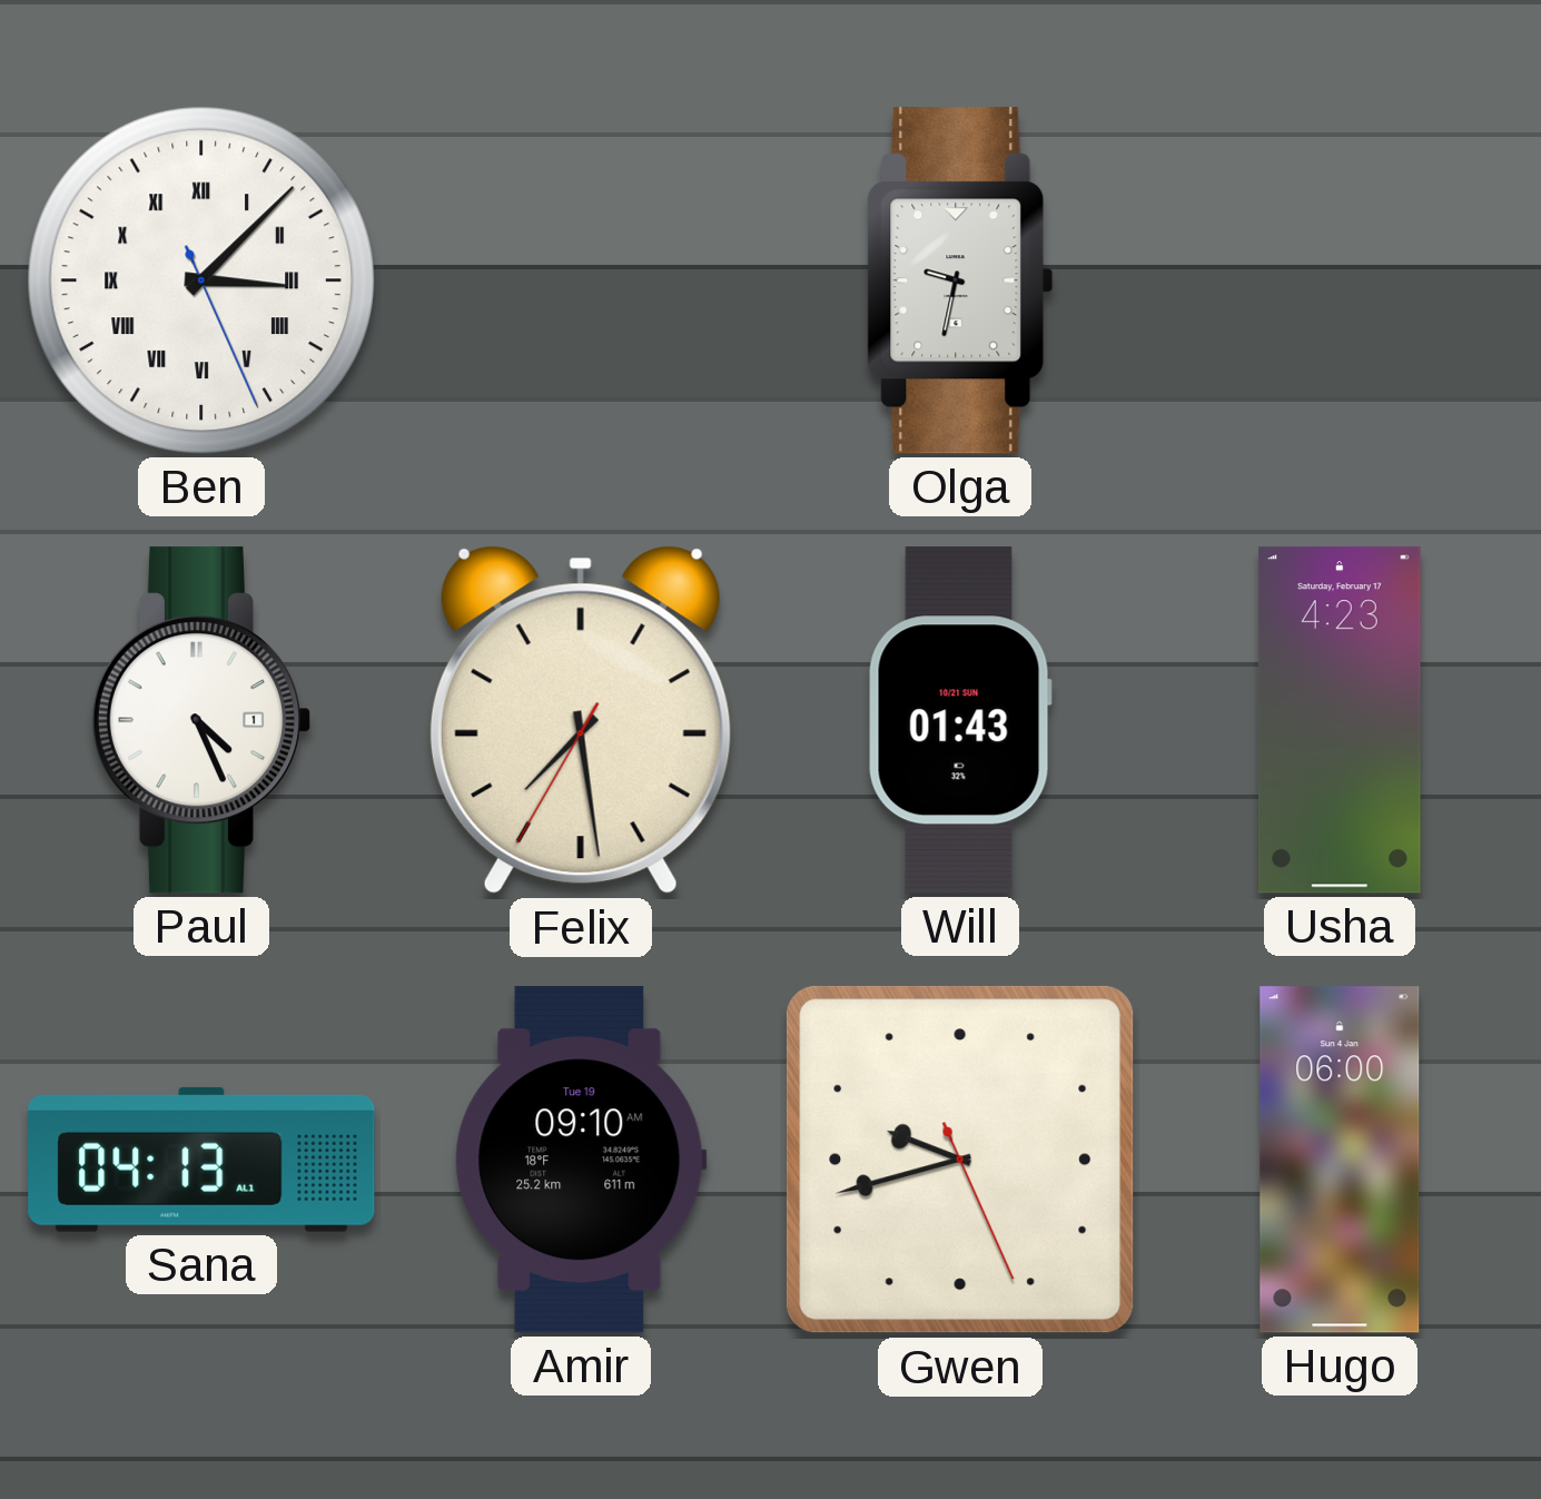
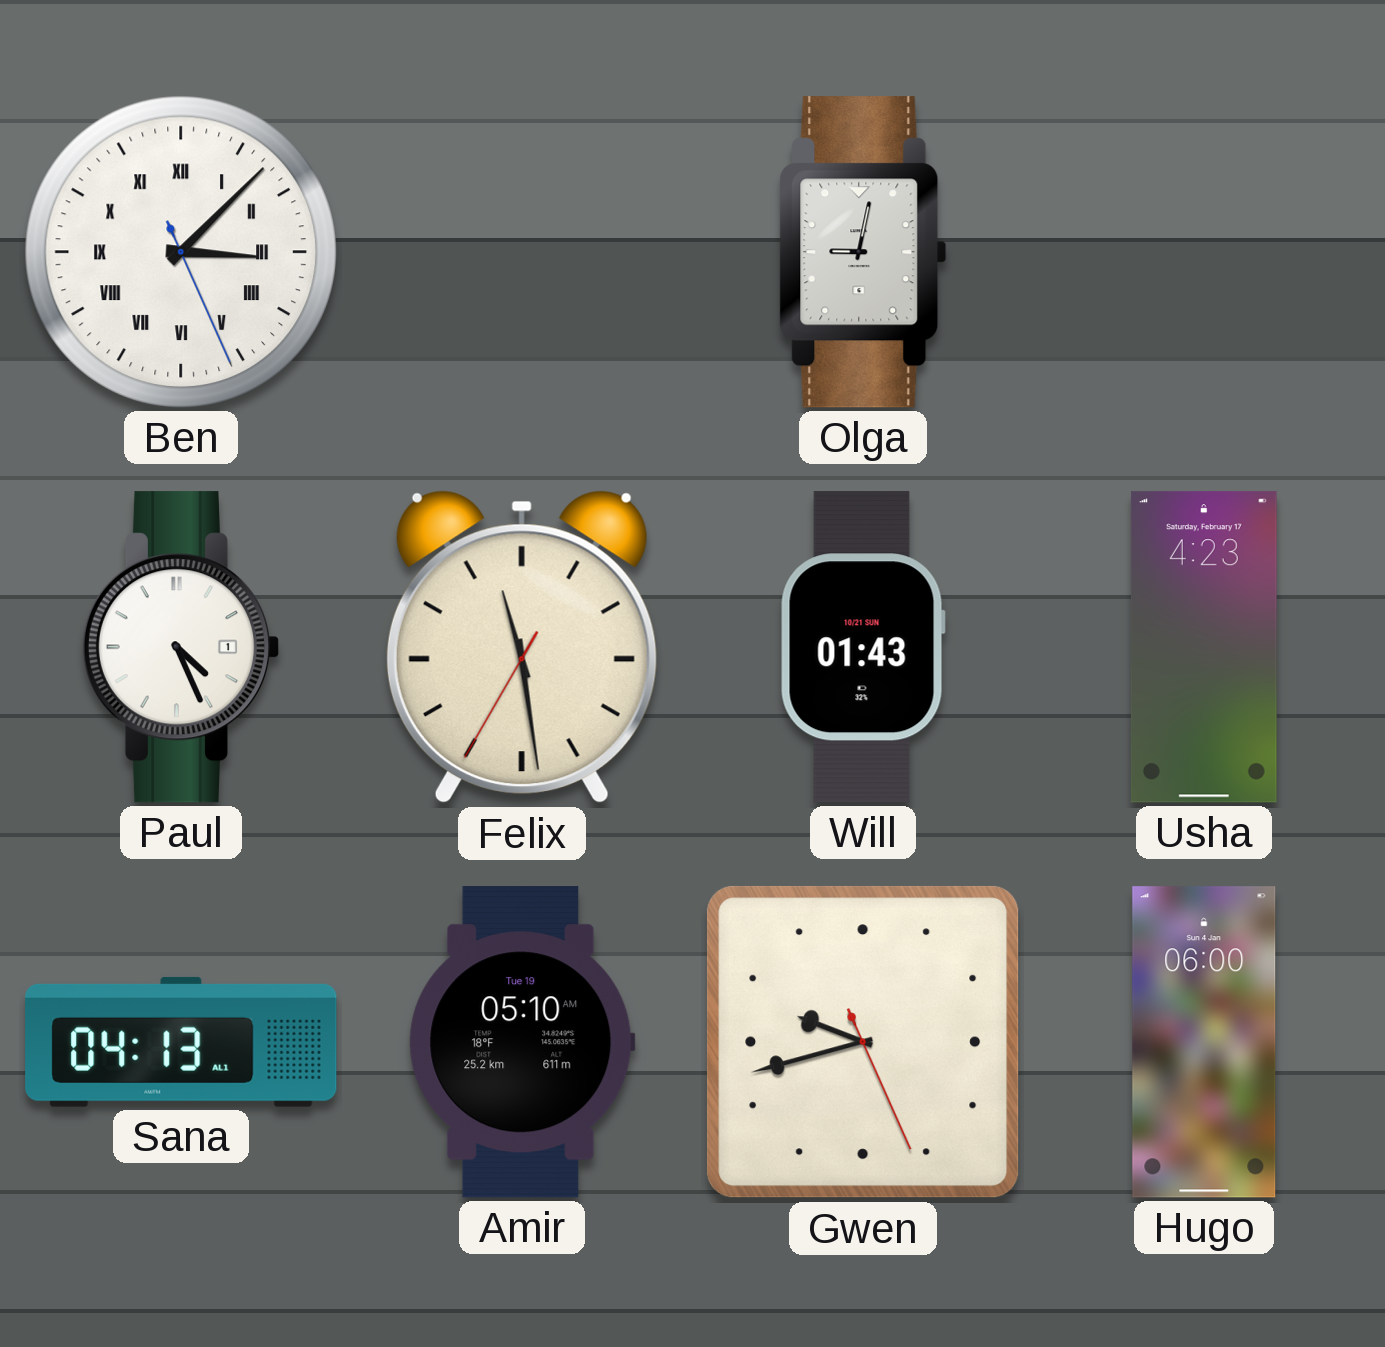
Olga: 9:32 -> 9:02
Felix: 7:28 -> 11:28
Amir: 09:10 -> 05:10
